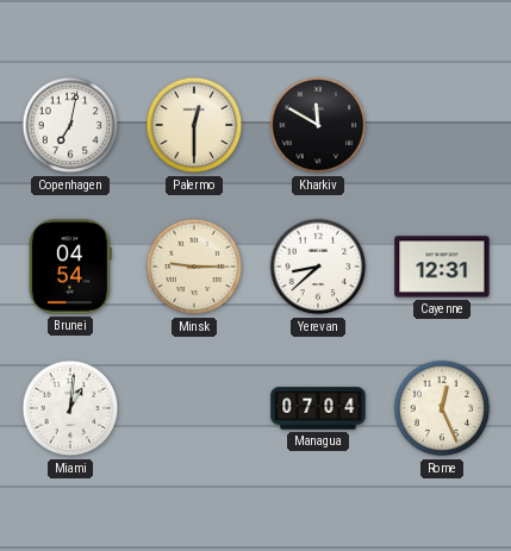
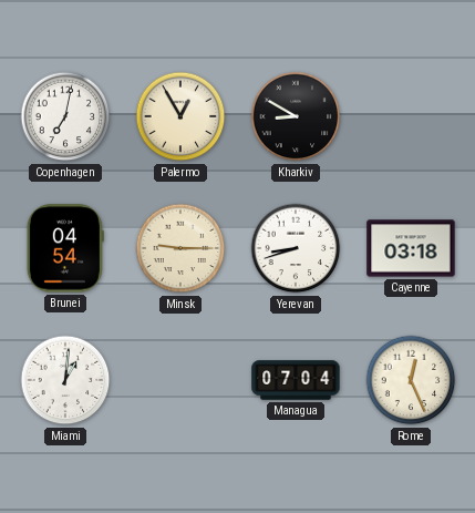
Palermo: 12:30 -> 12:55
Kharkiv: 11:50 -> 8:50
Yerevan: 8:38 -> 8:42
Cayenne: 12:31 -> 03:18
